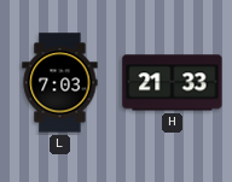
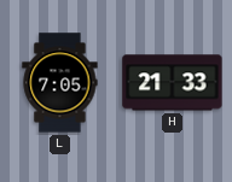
L: 7:03 -> 7:05
